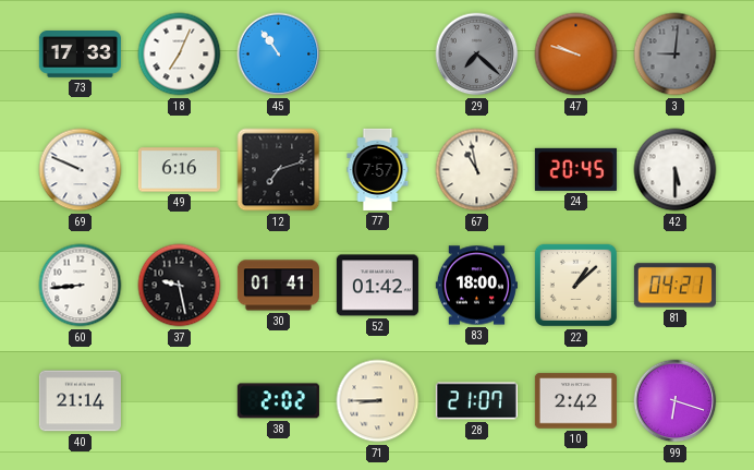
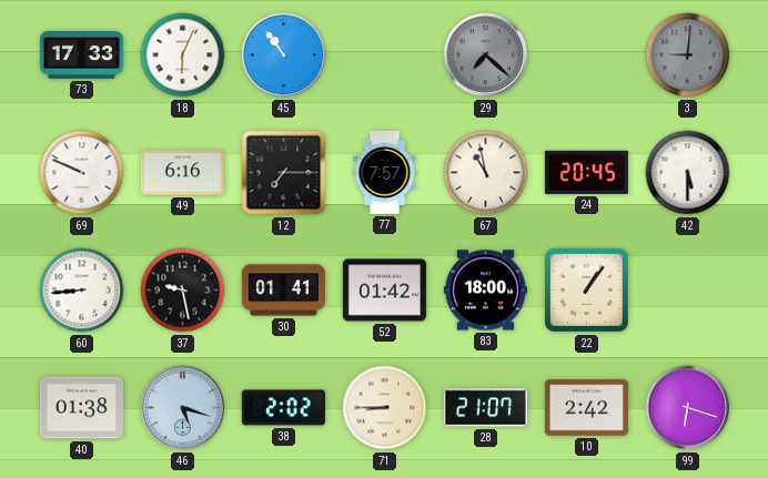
18: 7:04 -> 6:04
47: 9:48 -> none
12: 7:12 -> 7:15
22: 1:08 -> 1:06
81: 04:21 -> none
40: 21:14 -> 01:38
46: none -> 5:18
